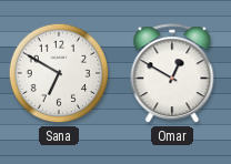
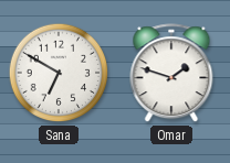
Omar: 12:50 -> 1:48
